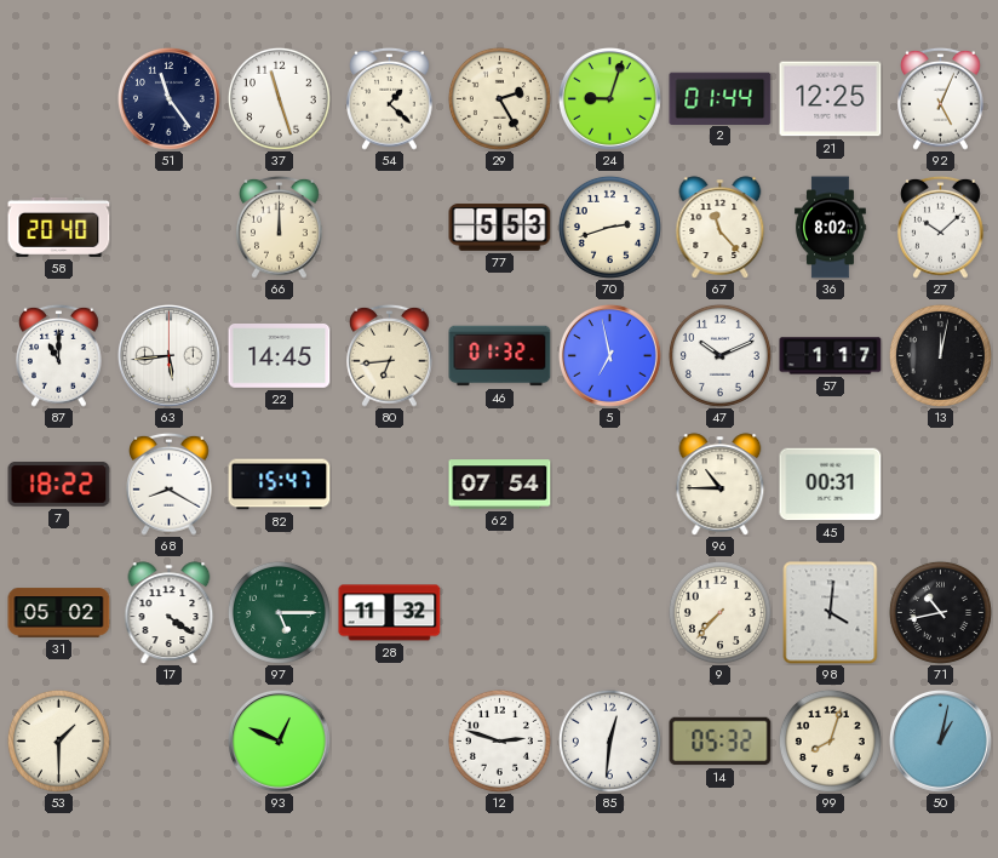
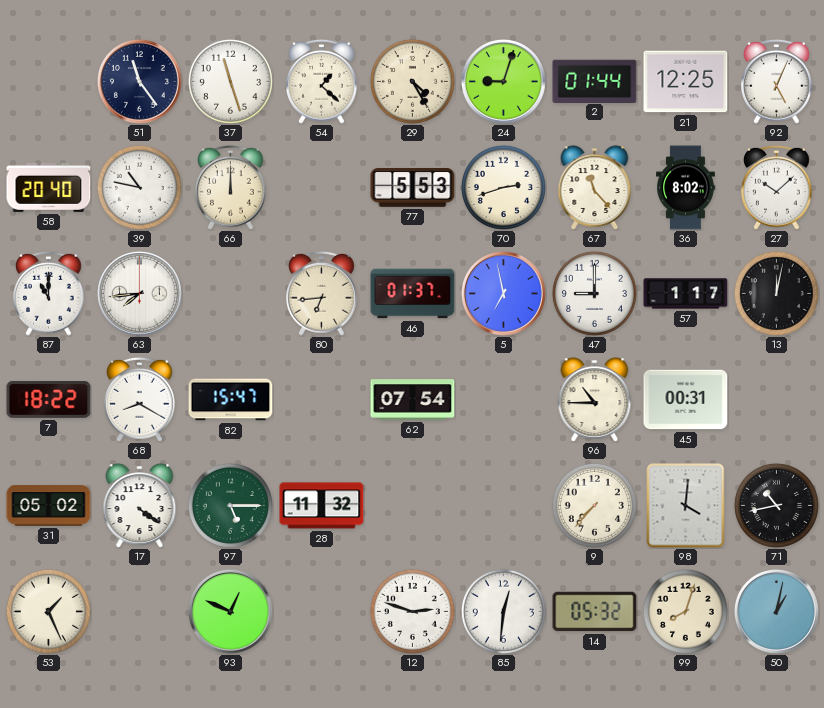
29: 2:25 -> 4:25
39: none -> 10:47
63: 5:44 -> 7:44
22: 14:45 -> none
46: 01:32 -> 01:37
47: 10:11 -> 9:00
53: 1:30 -> 1:26
